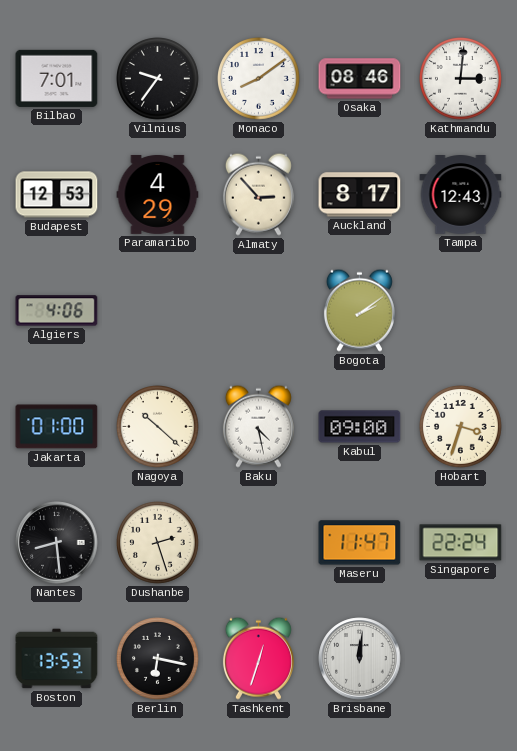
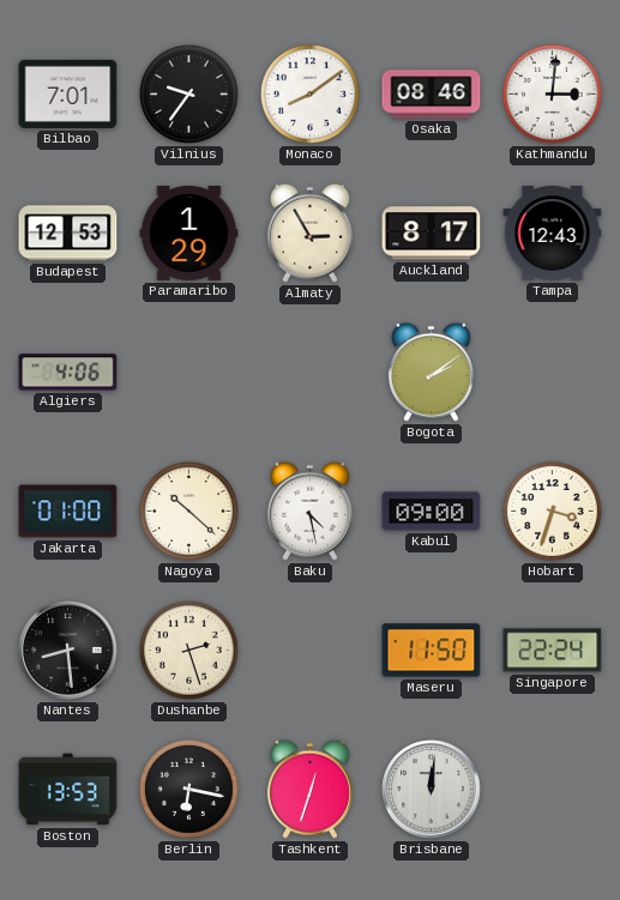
Paramaribo: 4:29 -> 1:29
Almaty: 2:53 -> 2:55
Maseru: 11:47 -> 11:50
